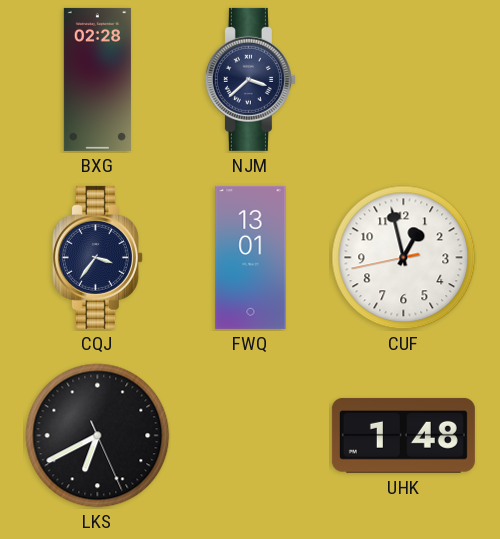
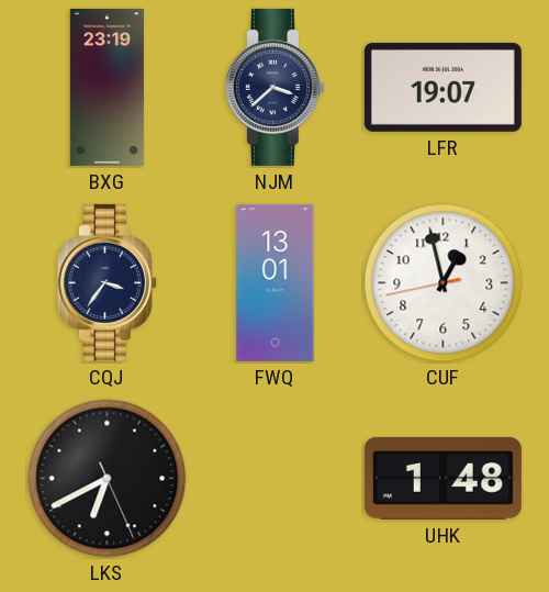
BXG: 02:28 -> 23:19
LFR: none -> 19:07
